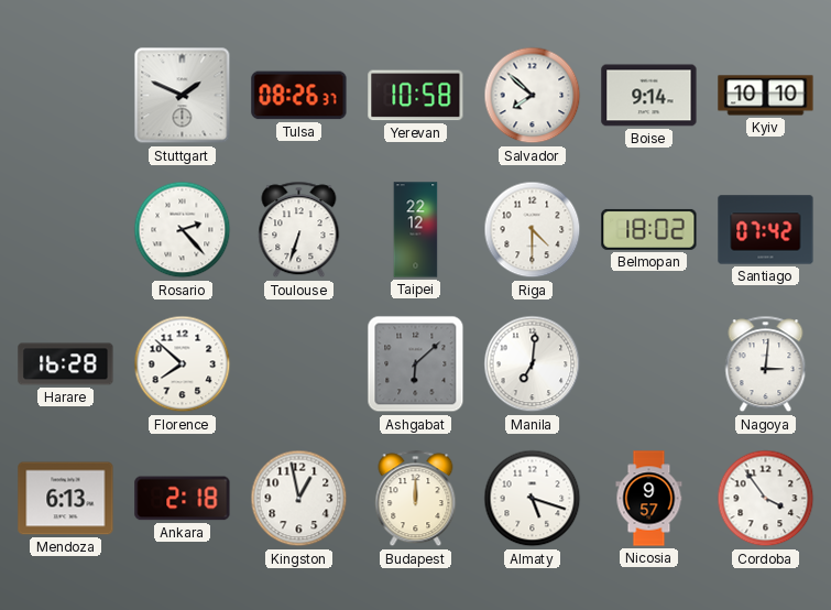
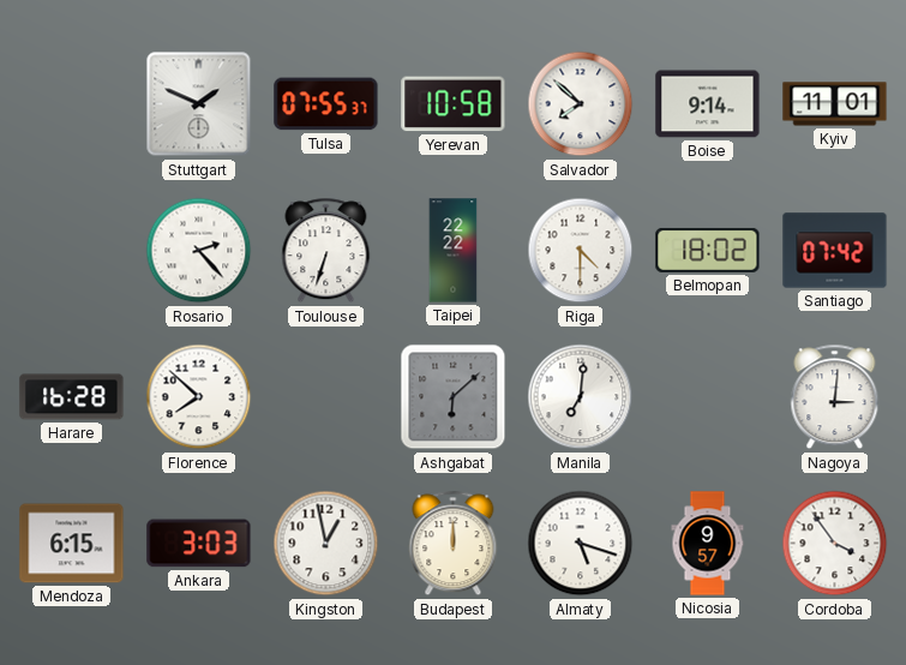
Tulsa: 08:26 -> 07:55
Kyiv: 10:10 -> 11:01
Taipei: 22:12 -> 22:22
Mendoza: 6:13 -> 6:15
Ankara: 2:18 -> 3:03
